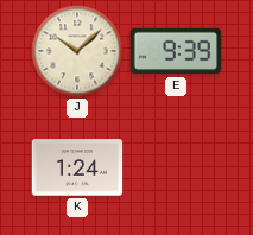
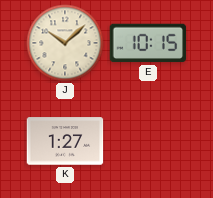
E: 9:39 -> 10:15
K: 1:24 -> 1:27
